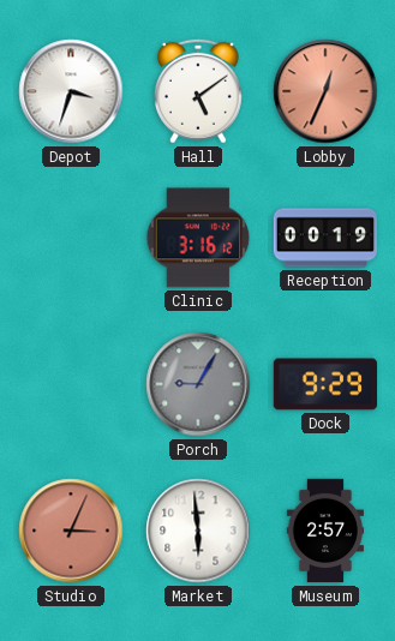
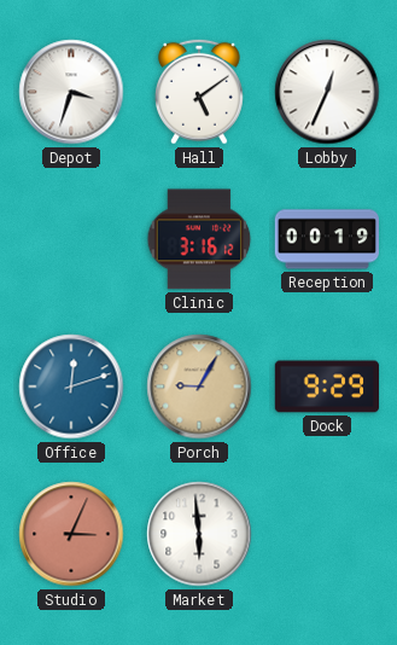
Lobby dial: salmon -> white
Office: none -> 12:12
Porch dial: grey -> champagne
Museum: 2:57 -> none
